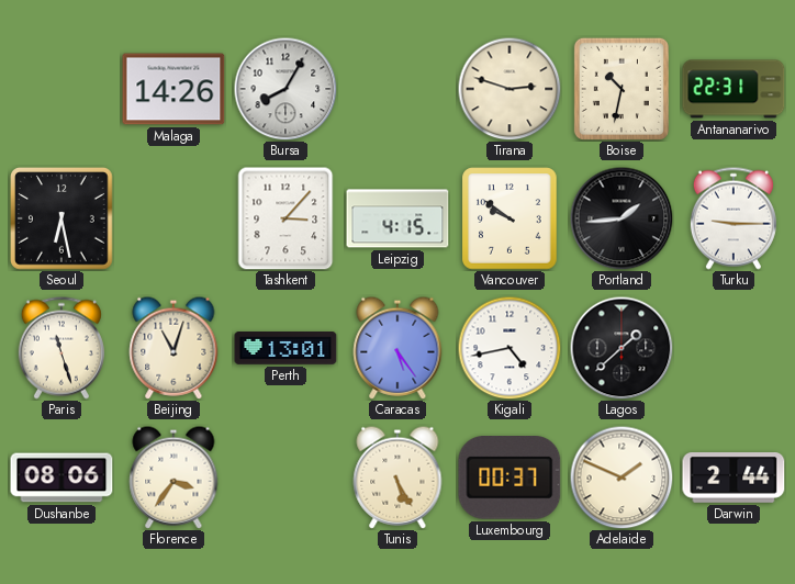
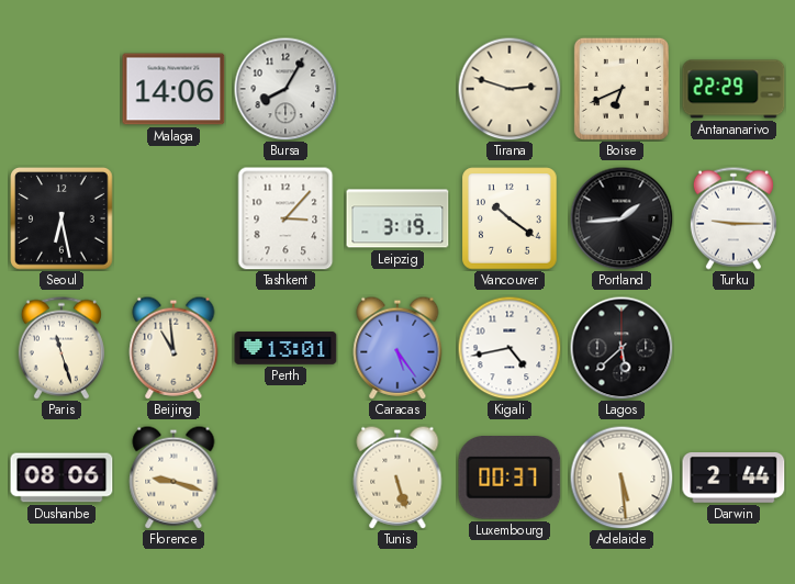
Malaga: 14:26 -> 14:06
Boise: 10:32 -> 6:41
Antananarivo: 22:31 -> 22:29
Leipzig: 4:15 -> 3:19
Vancouver: 9:51 -> 10:21
Beijing: 11:03 -> 10:59
Lagos: 1:38 -> 5:38
Florence: 3:36 -> 9:18
Tunis: 5:25 -> 5:27
Adelaide: 1:49 -> 5:29
